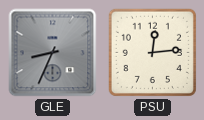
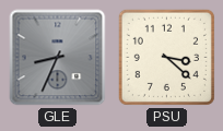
PSU: 12:14 -> 3:22
